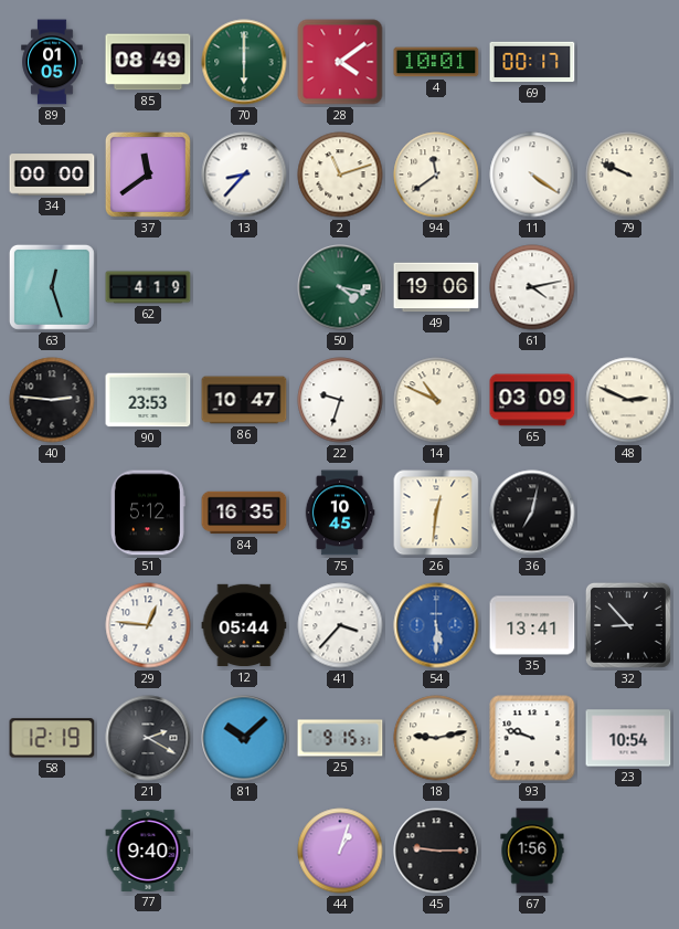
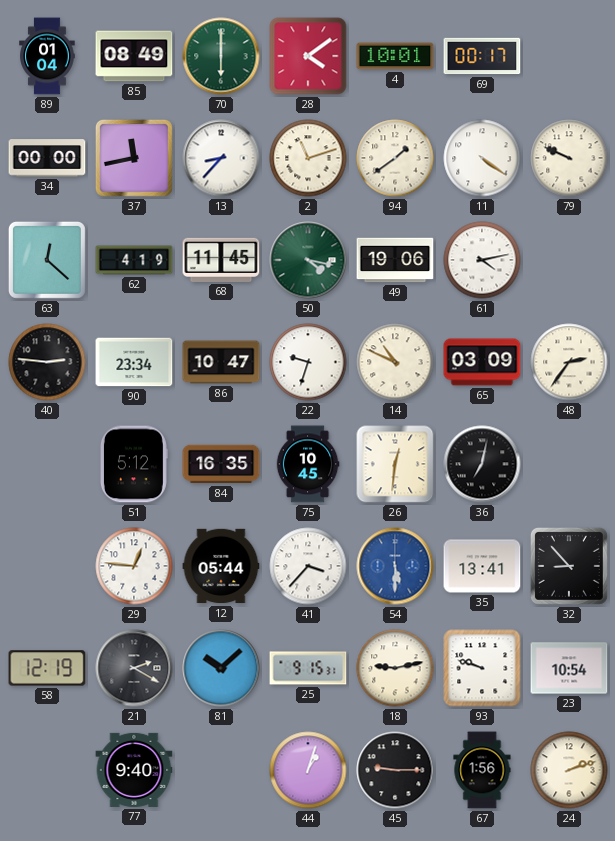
89: 01:05 -> 01:04
37: 11:39 -> 11:43
94: 11:39 -> 1:39
63: 12:27 -> 12:22
68: none -> 11:45
90: 23:53 -> 23:34
48: 2:49 -> 2:36
24: none -> 2:12
